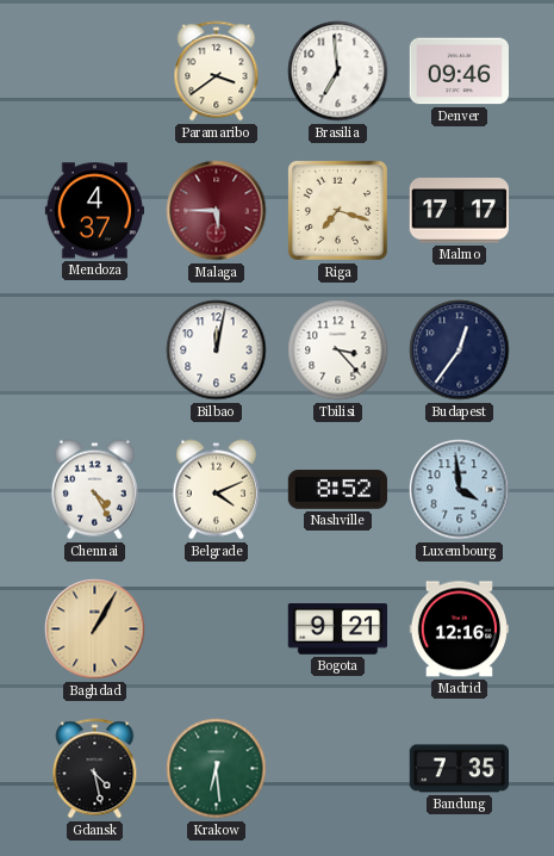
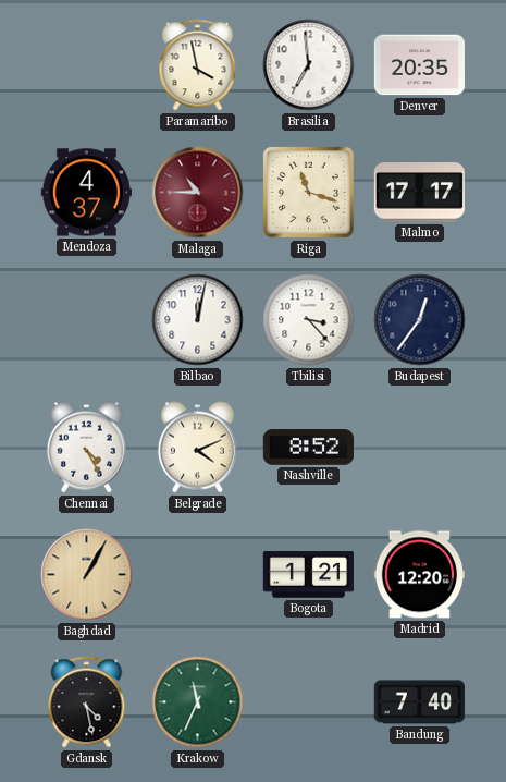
Paramaribo: 3:39 -> 3:58
Denver: 09:46 -> 20:35
Malaga: 5:45 -> 10:45
Riga: 7:18 -> 11:18
Luxembourg: 3:59 -> none
Bogota: 9:21 -> 1:21
Madrid: 12:16 -> 12:20
Krakow: 6:29 -> 11:34
Bandung: 7:35 -> 7:40
